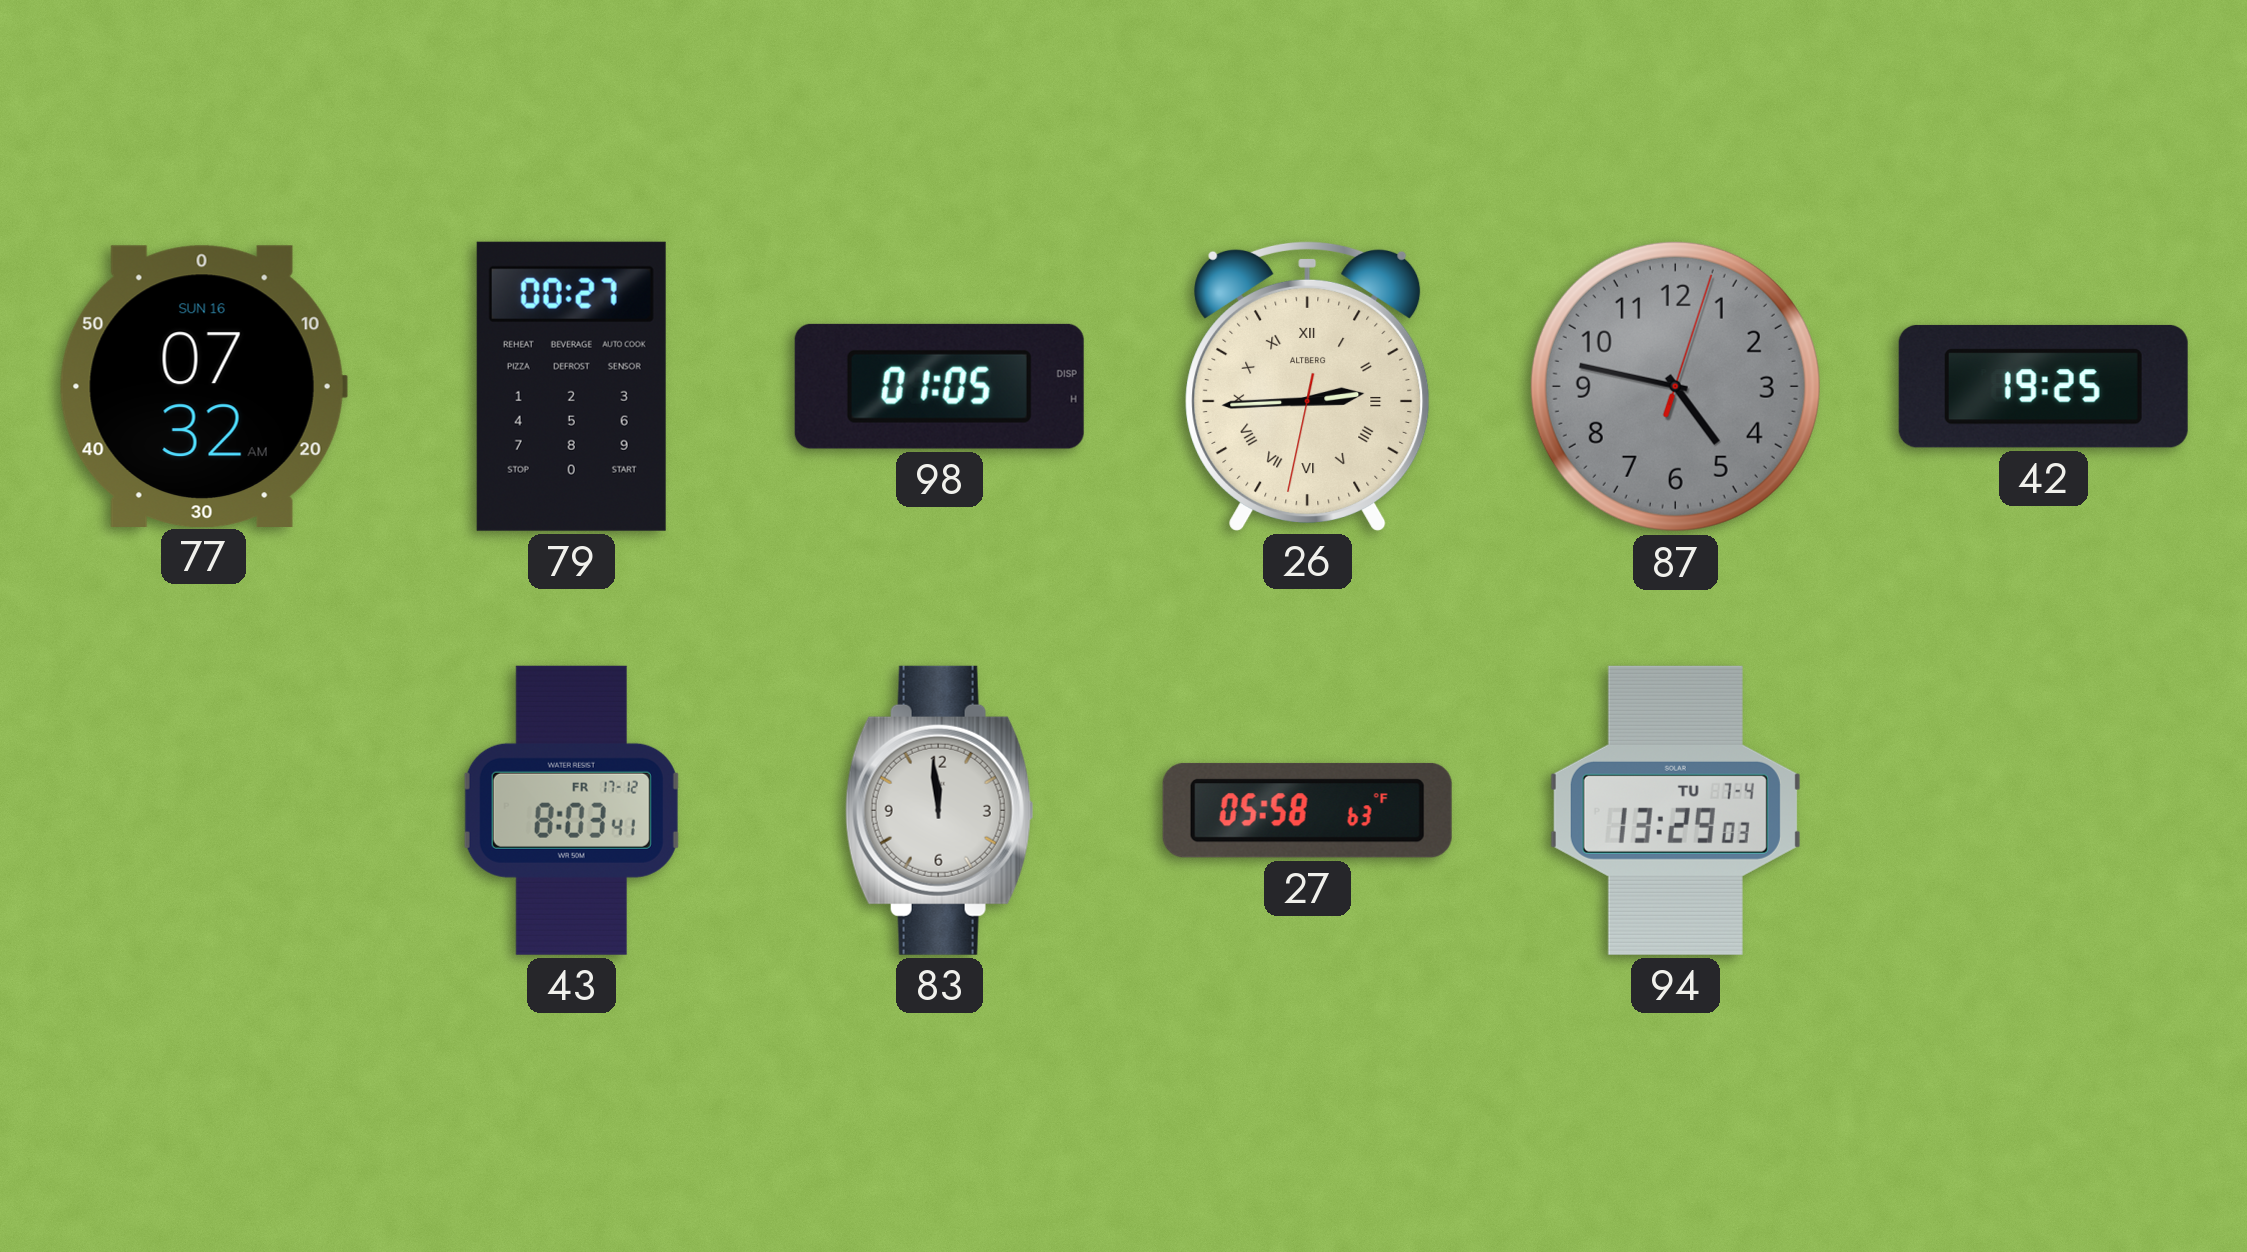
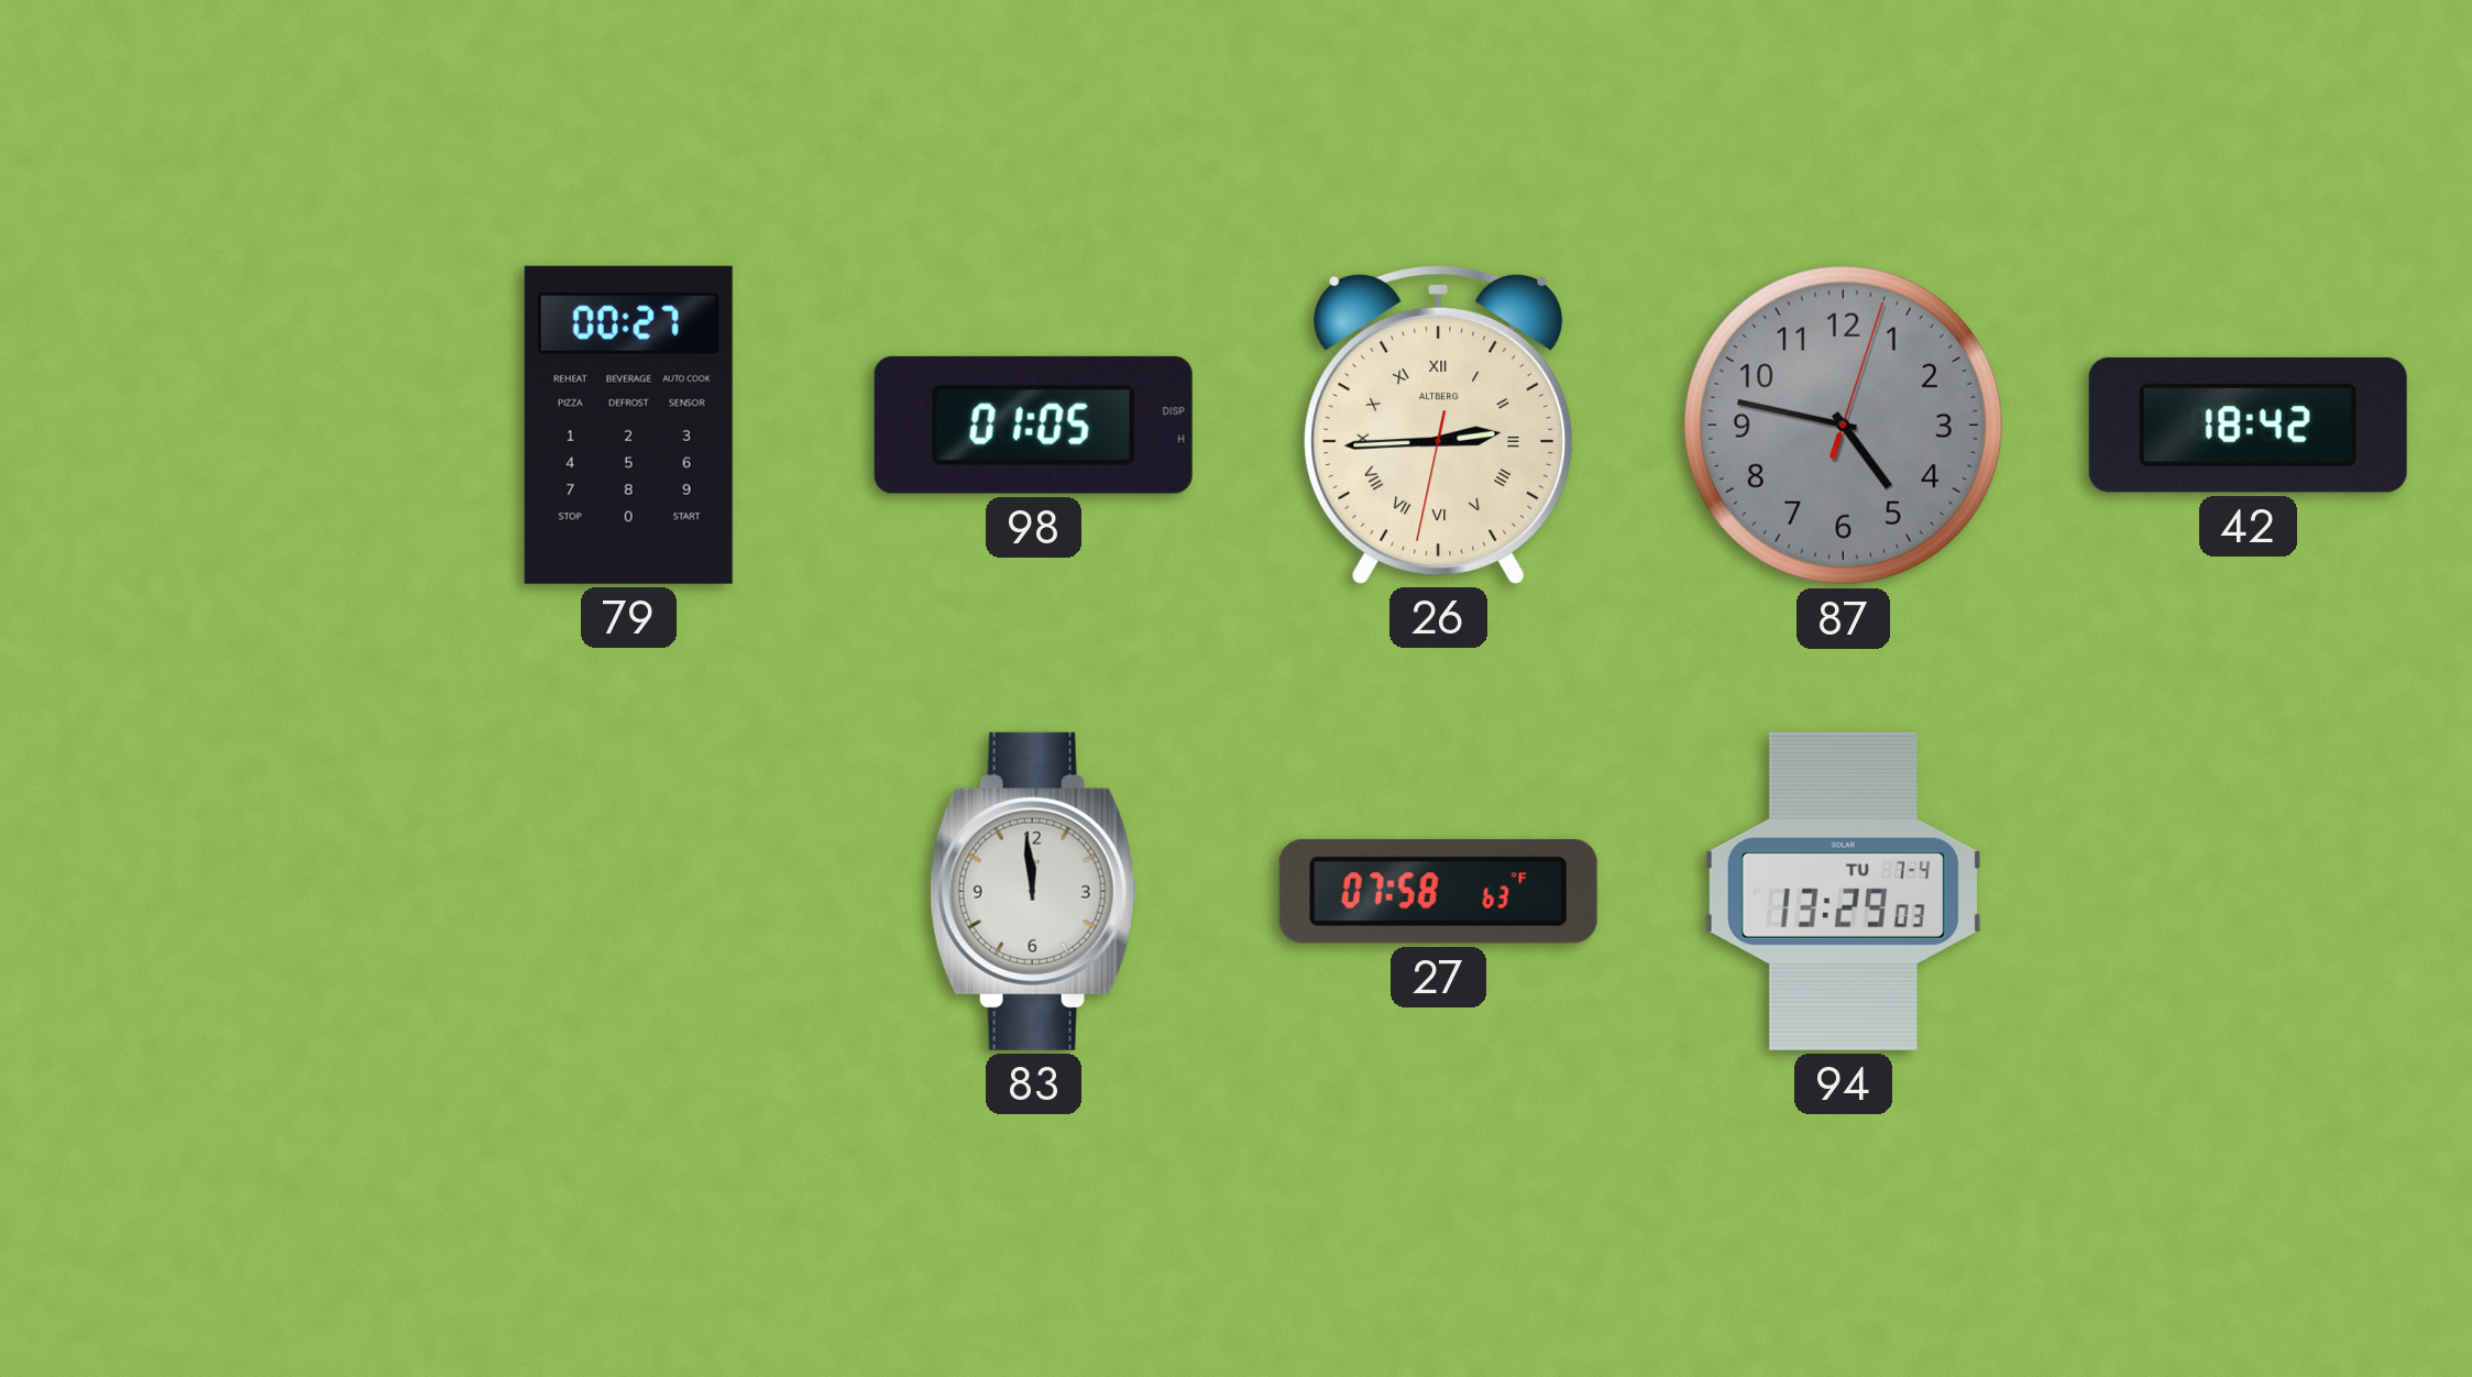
77: 07:32 -> none
42: 19:25 -> 18:42
43: 8:03 -> none
27: 05:58 -> 07:58
